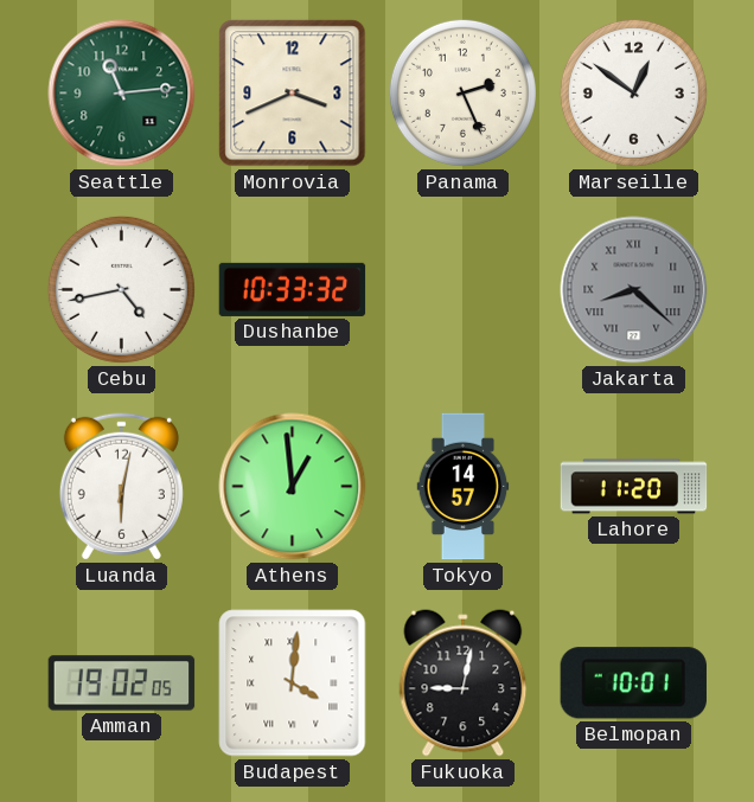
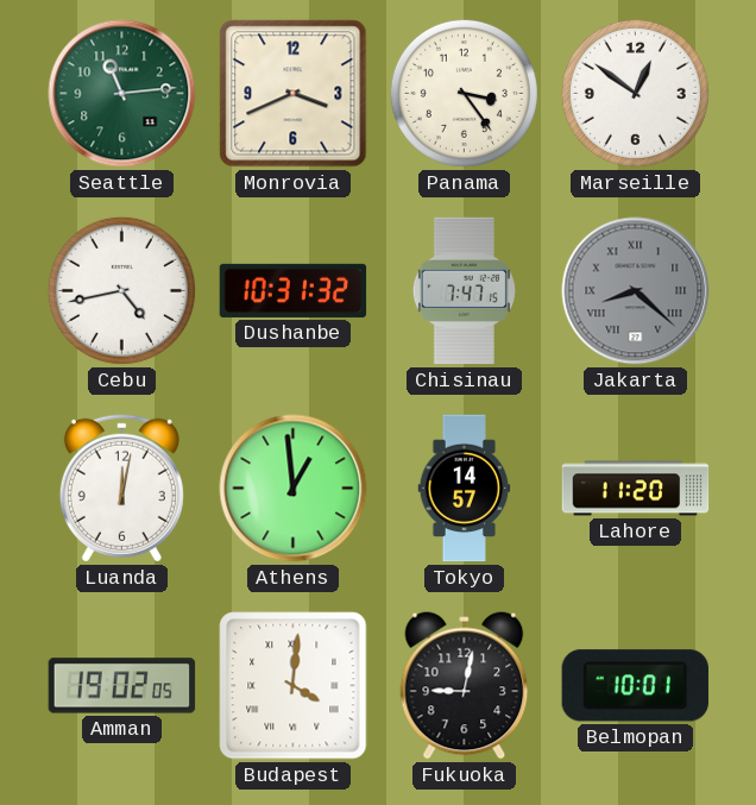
Panama: 2:26 -> 3:24
Dushanbe: 10:33 -> 10:31
Chisinau: none -> 7:47
Luanda: 6:02 -> 12:02
